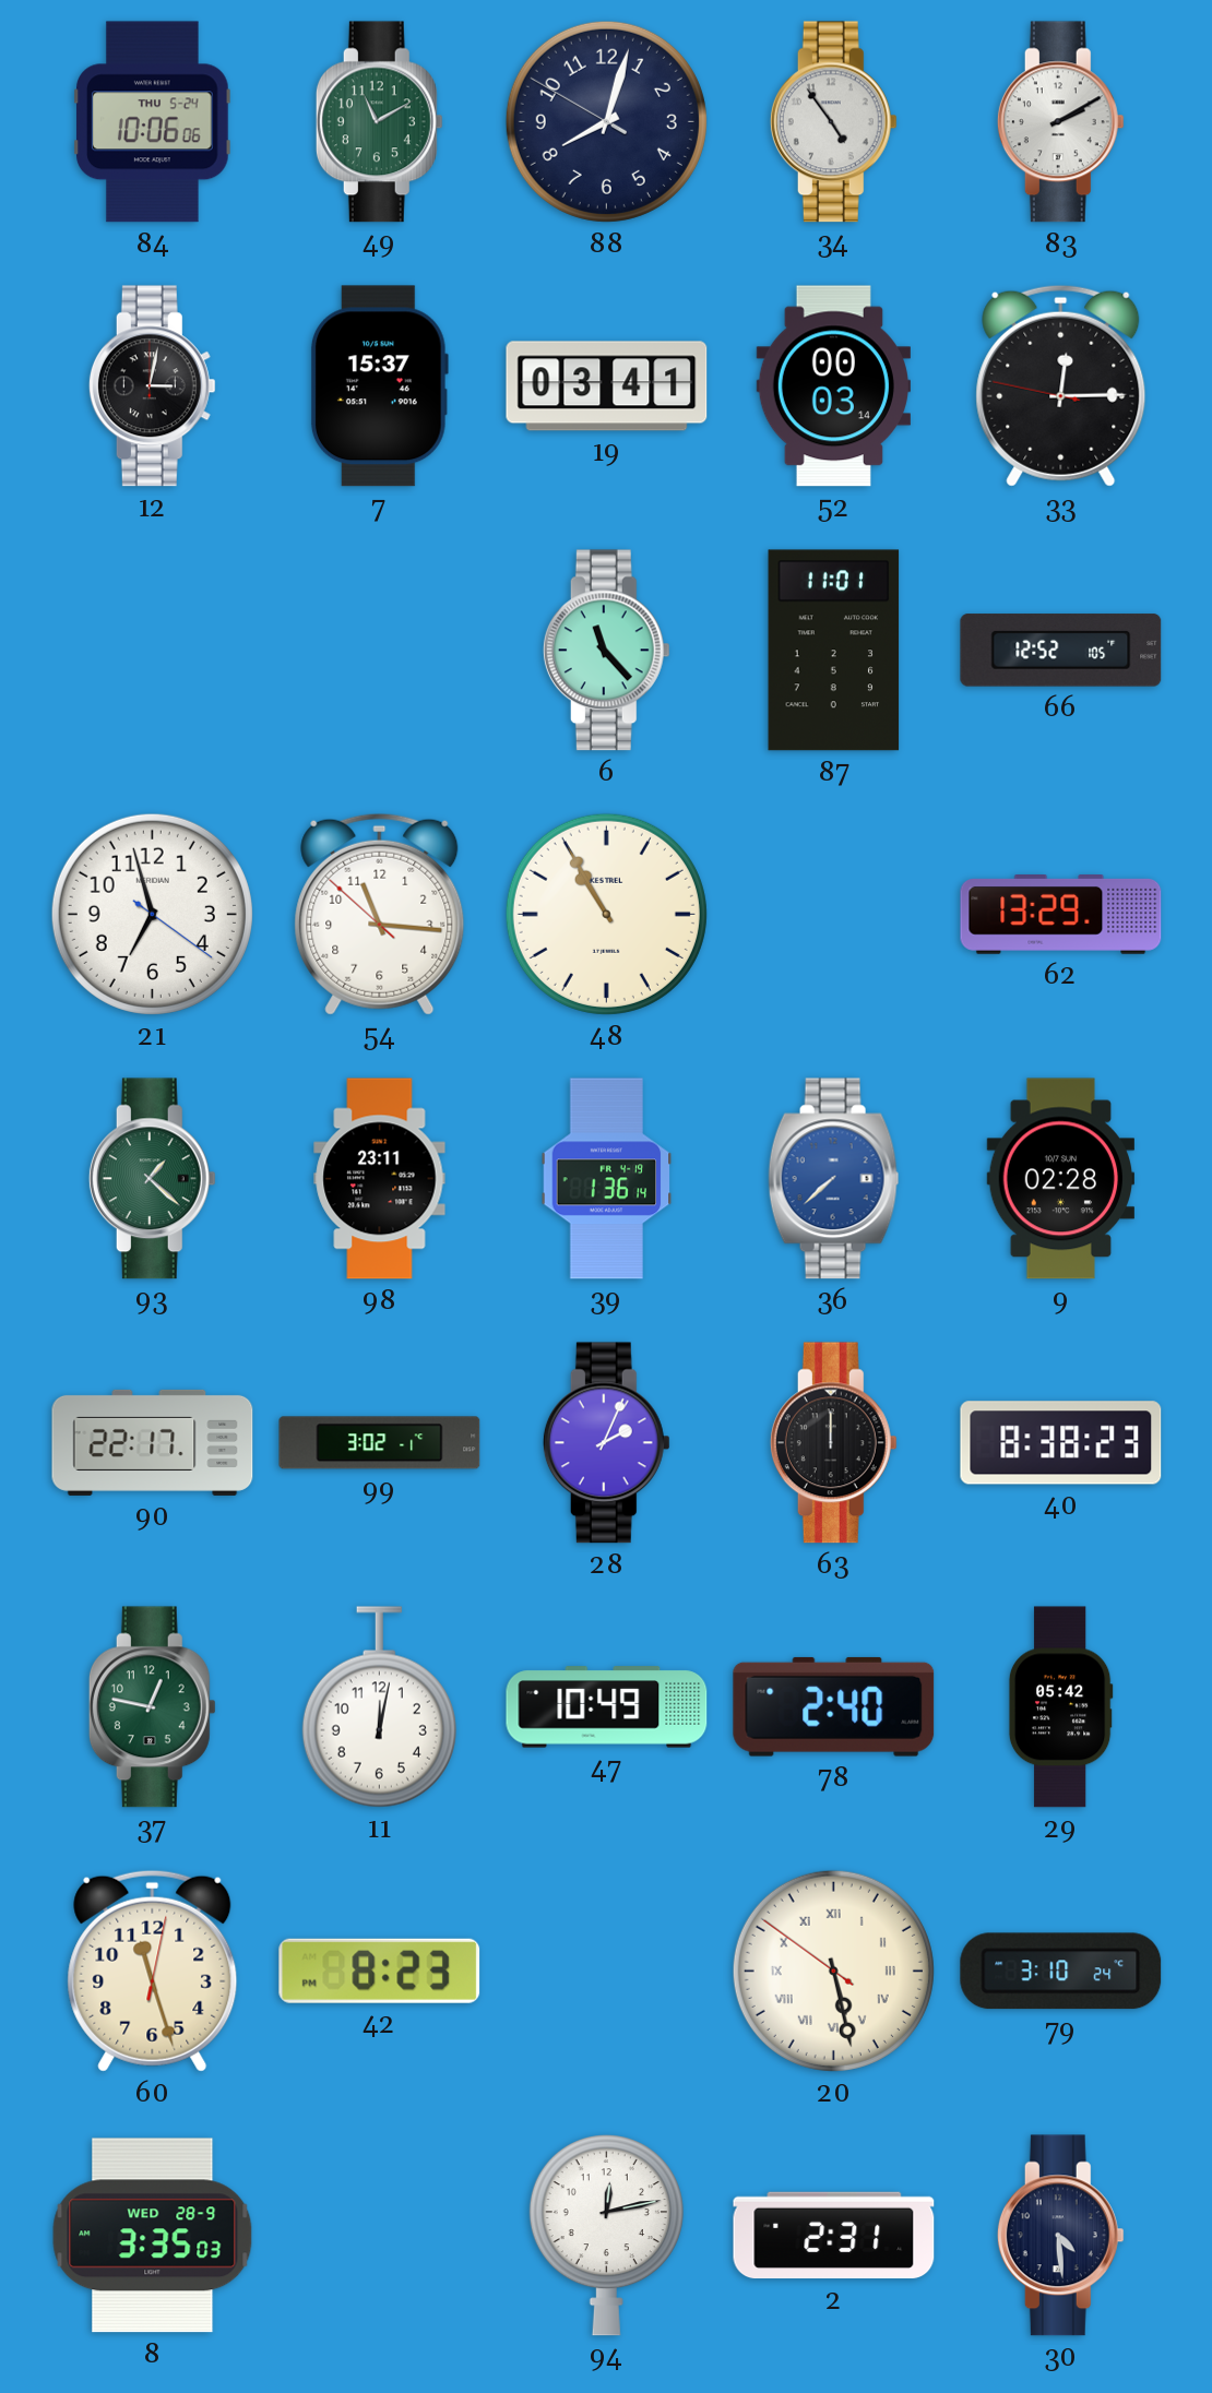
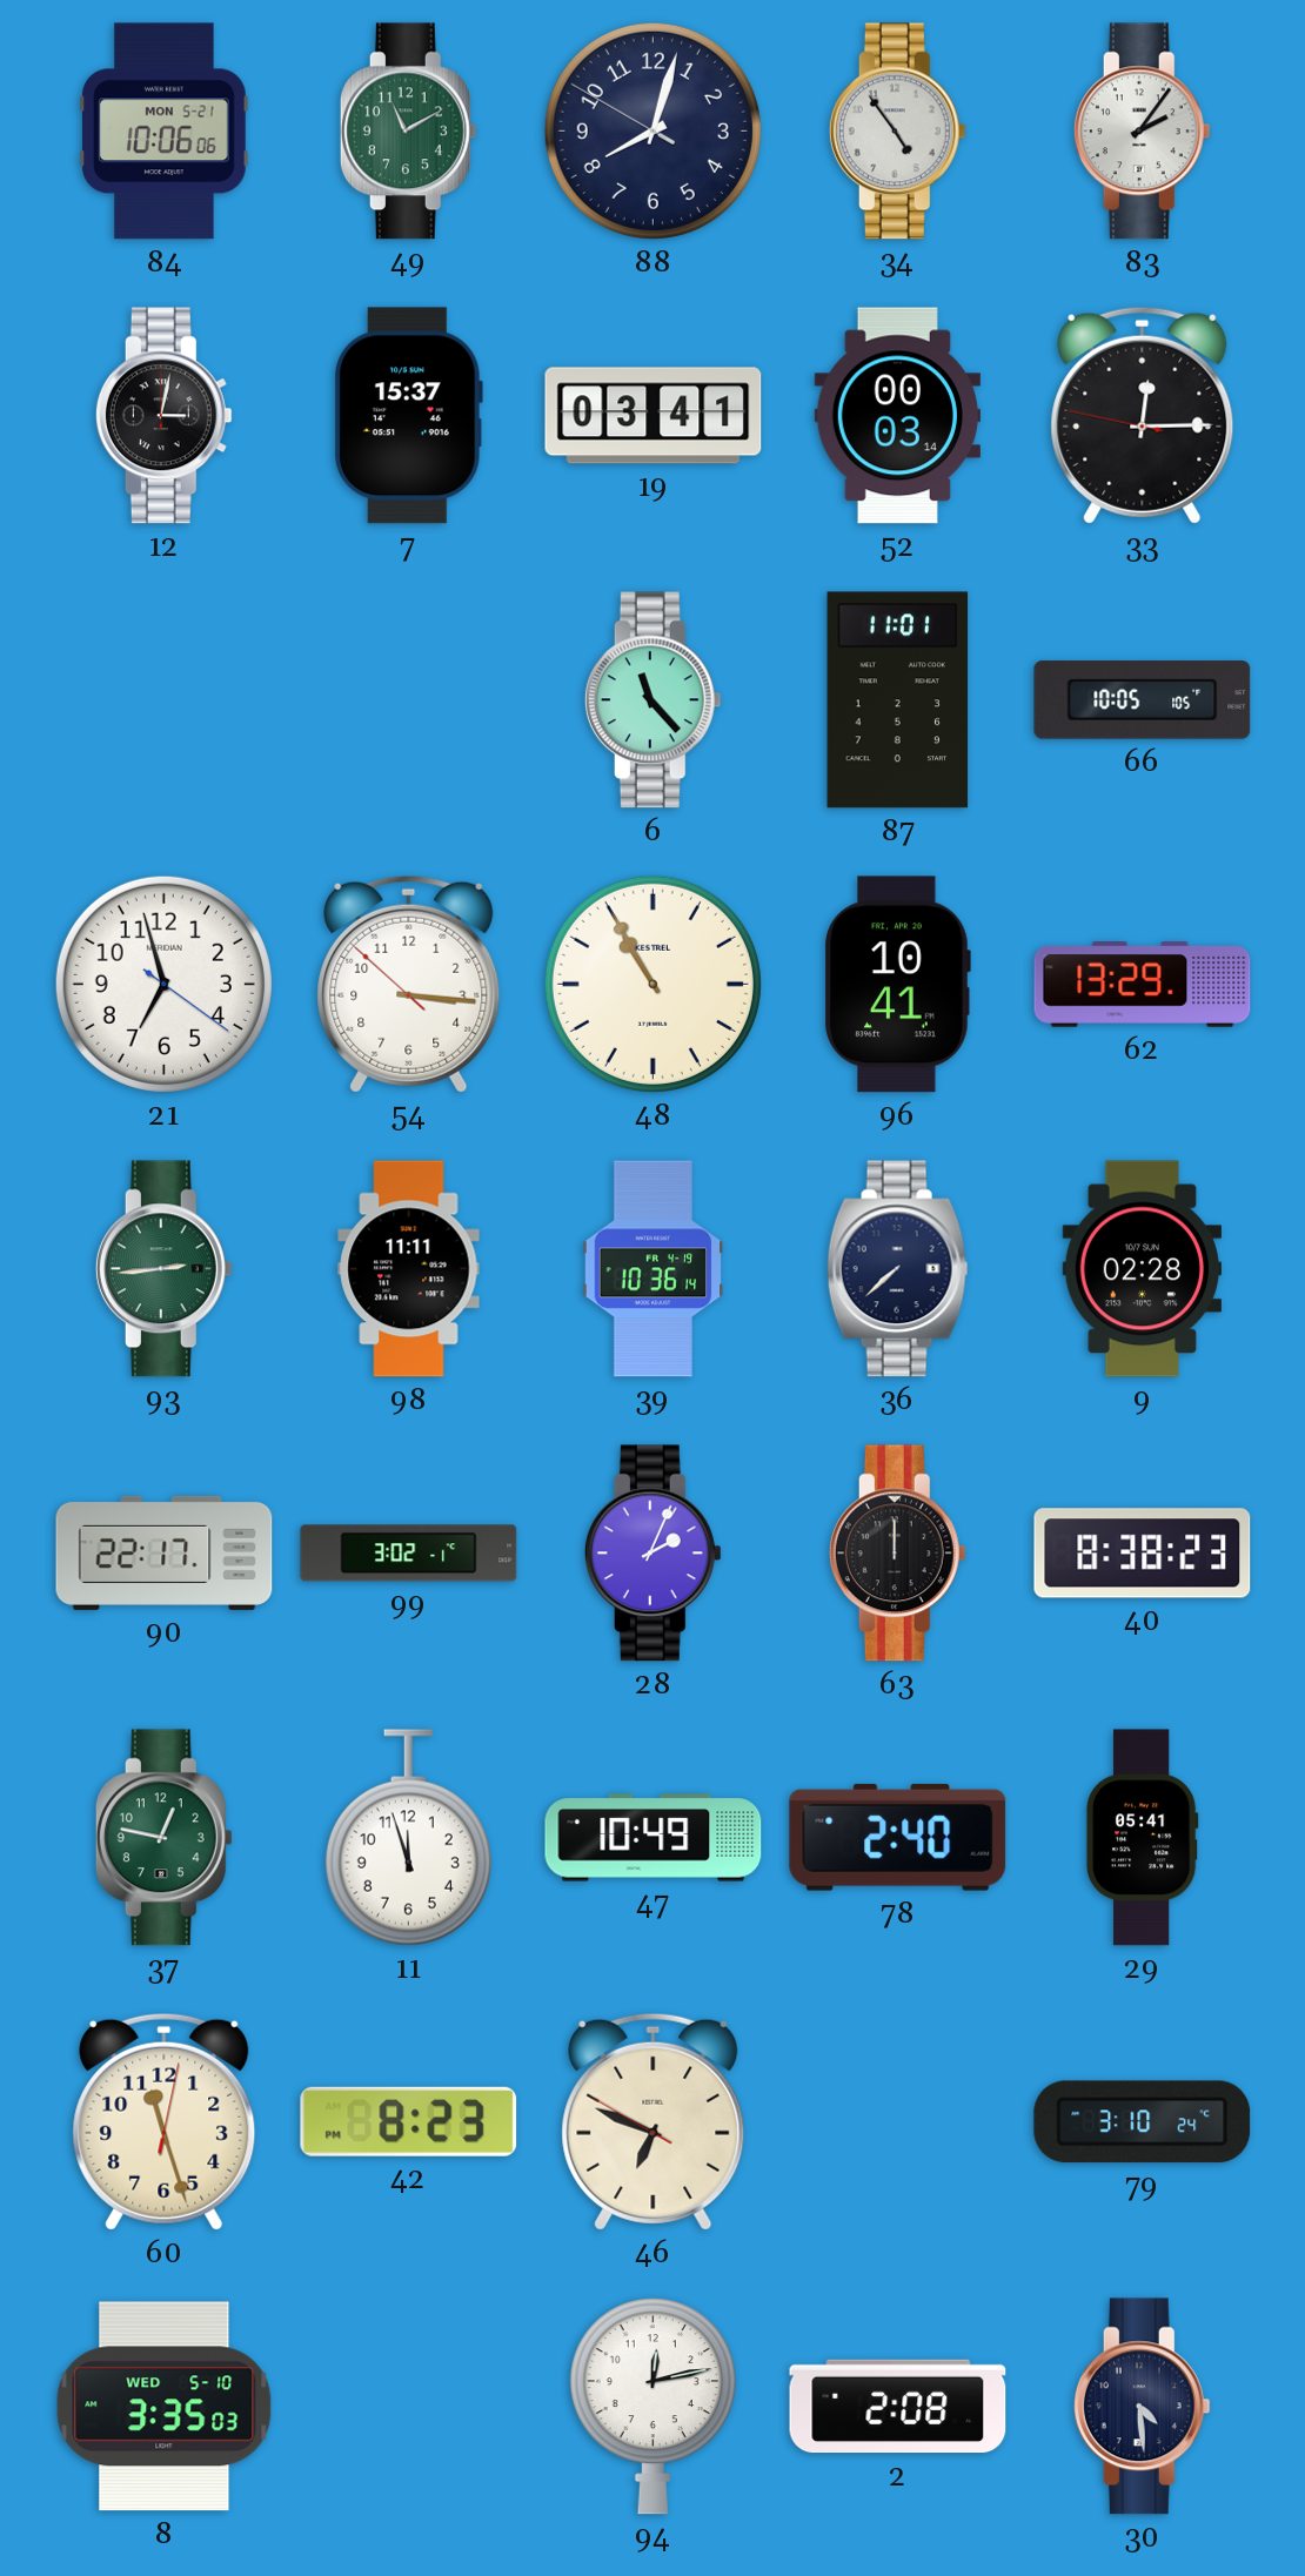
84 date: THU 5-24 -> MON 5-21
83: 2:10 -> 2:06
66: 12:52 -> 10:05
54: 11:15 -> 3:15
96: none -> 10:41
93: 1:22 -> 2:44
98: 23:11 -> 11:11
39: 1:36 -> 10:36
36 dial: blue -> navy
11: 12:02 -> 11:57
29: 05:42 -> 05:41
46: none -> 6:48
20: 5:27 -> none
8 date: WED 28-9 -> WED 5-10
2: 2:31 -> 2:08
